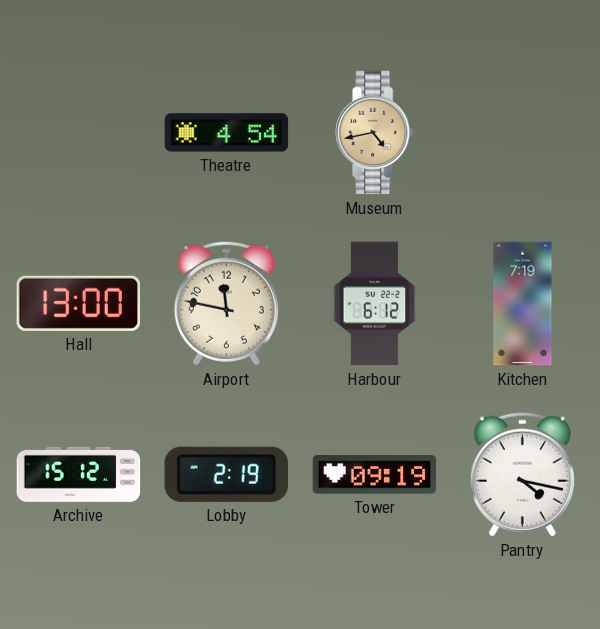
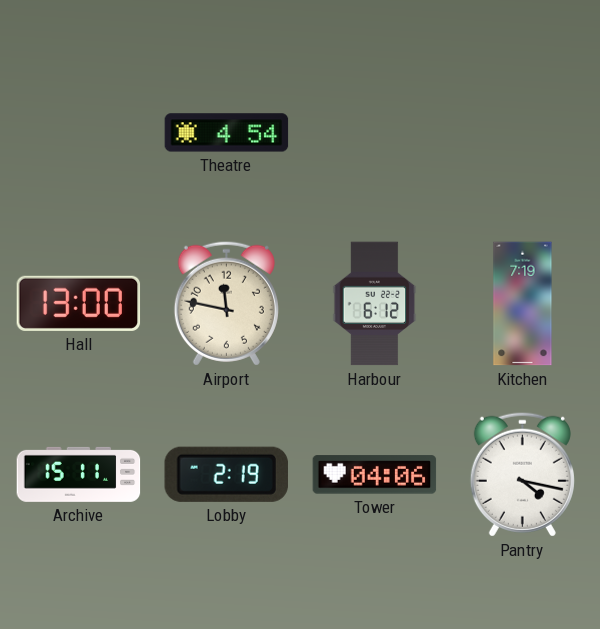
Museum: 4:43 -> none
Archive: 15:12 -> 15:11
Tower: 09:19 -> 04:06
